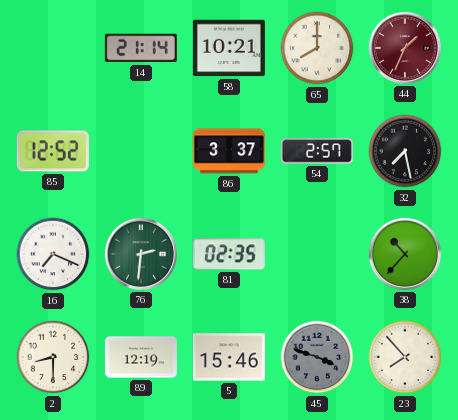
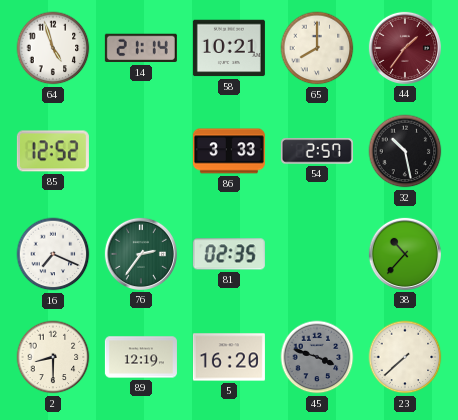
64: none -> 4:57
44: 1:34 -> 1:36
86: 3:37 -> 3:33
32: 7:28 -> 10:28
76: 2:31 -> 2:36
5: 15:46 -> 16:20
23: 7:53 -> 7:38
